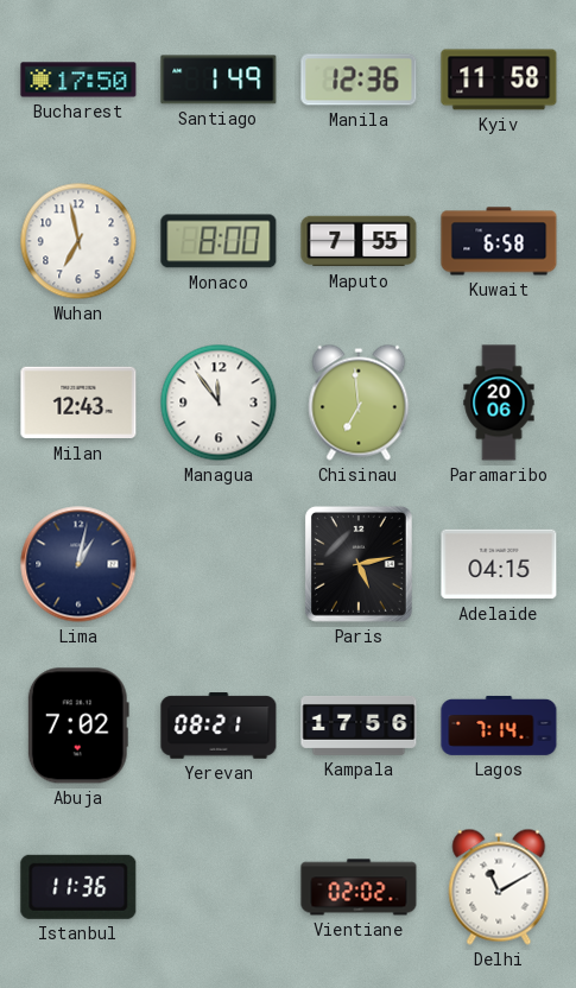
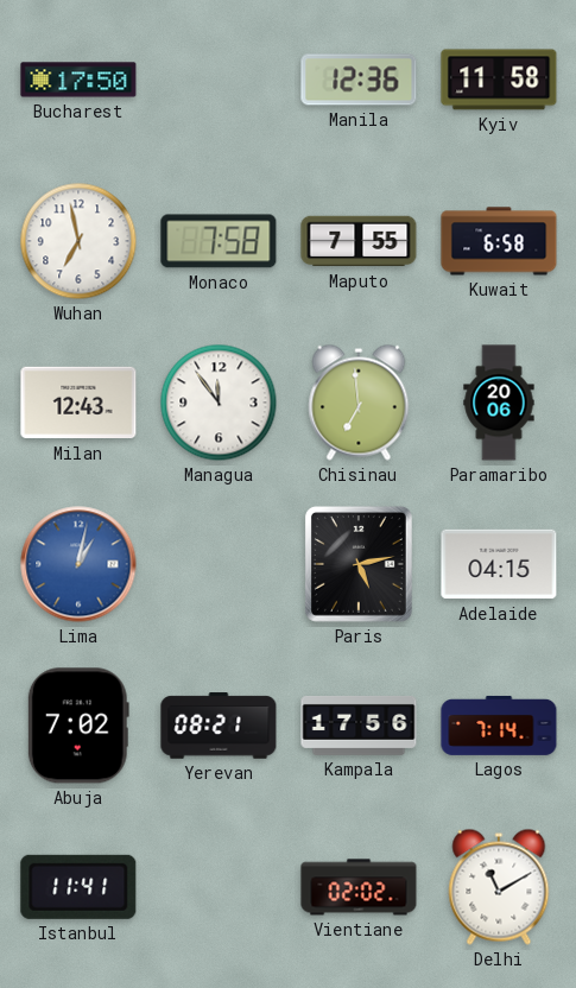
Santiago: 1:49 -> none
Monaco: 8:00 -> 7:58
Lima dial: navy -> blue
Istanbul: 11:36 -> 11:41
